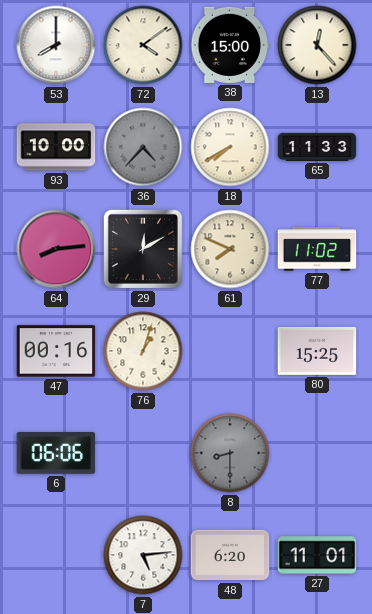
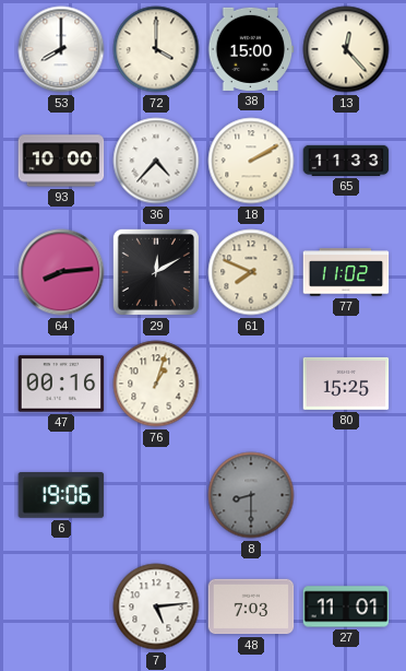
72: 4:09 -> 4:00
36 dial: grey -> white
18: 7:40 -> 2:10
6: 06:06 -> 19:06
48: 6:20 -> 7:03
